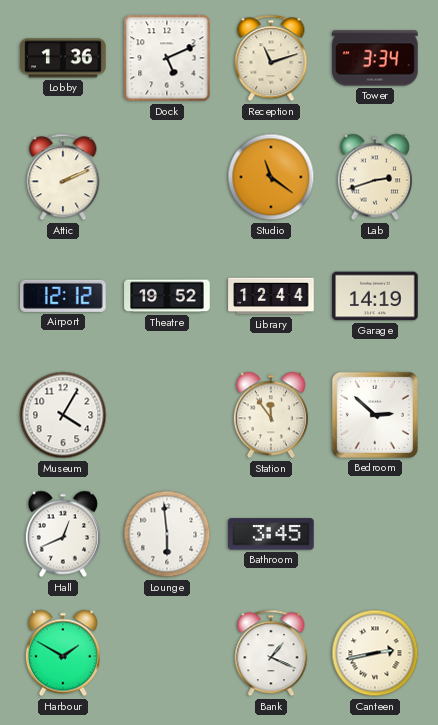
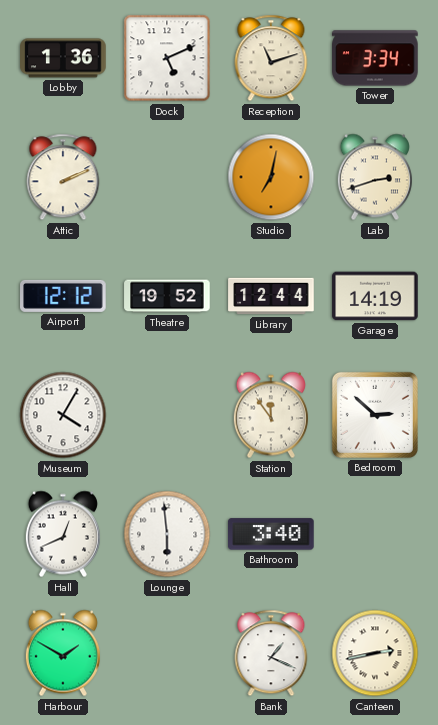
Studio: 11:21 -> 7:02
Bathroom: 3:45 -> 3:40
